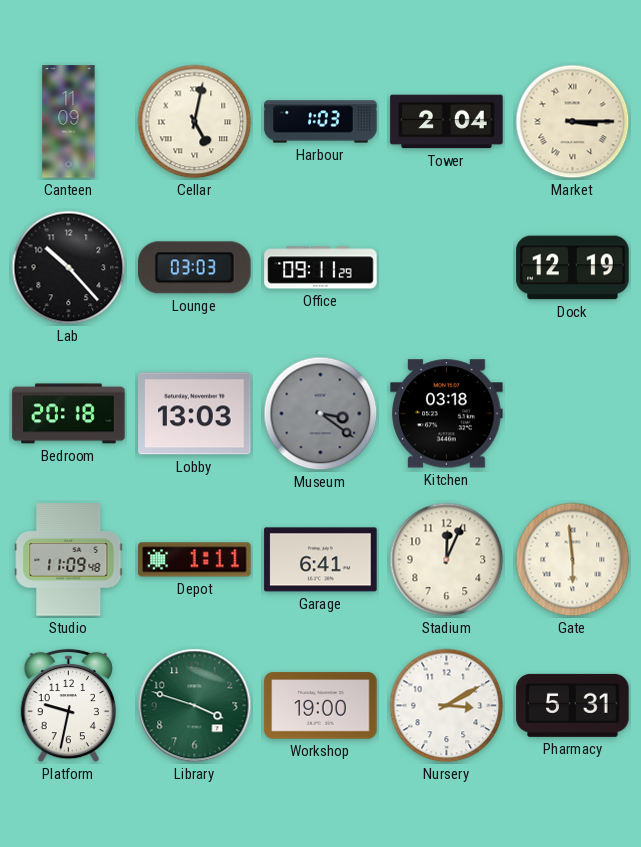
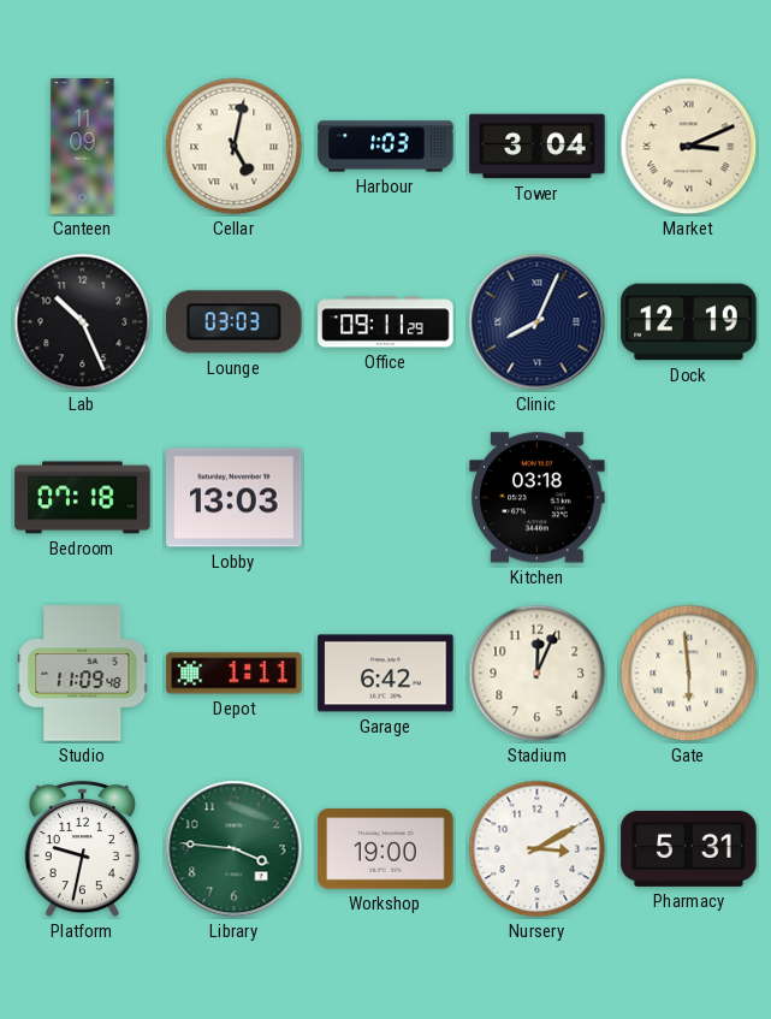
Tower: 2:04 -> 3:04
Market: 3:15 -> 3:11
Lab: 10:23 -> 10:26
Clinic: none -> 8:04
Bedroom: 20:18 -> 07:18
Museum: 3:21 -> none
Garage: 6:41 -> 6:42
Library: 3:48 -> 3:46
